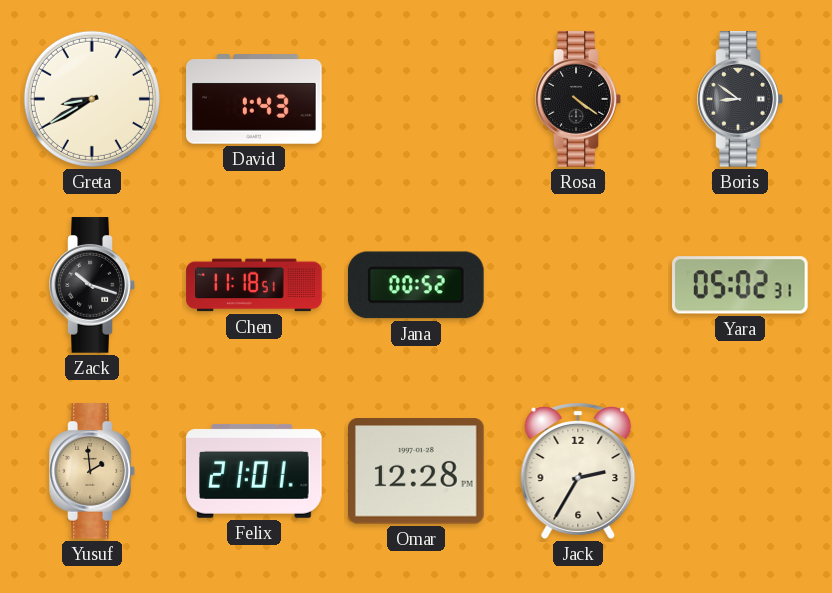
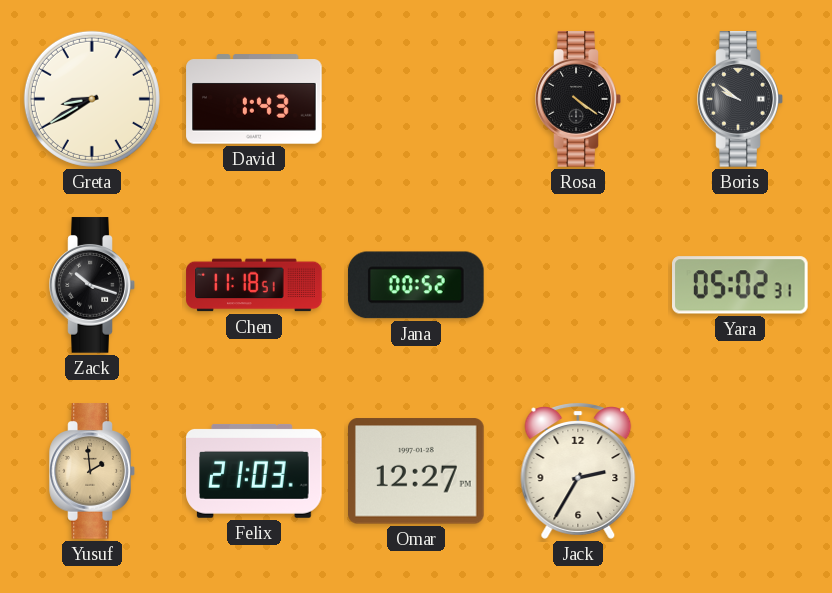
Boris: 8:51 -> 9:51
Felix: 21:01 -> 21:03
Omar: 12:28 -> 12:27
